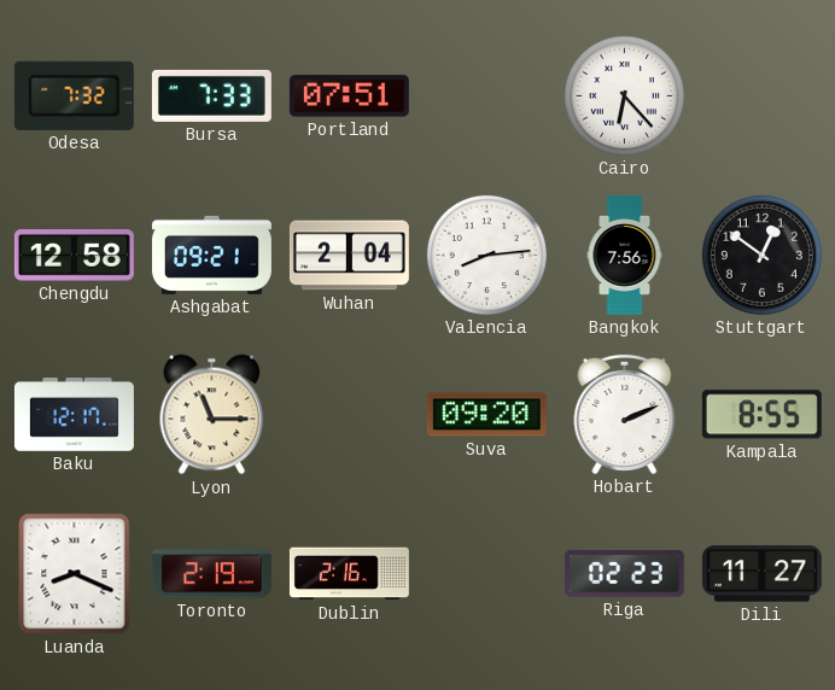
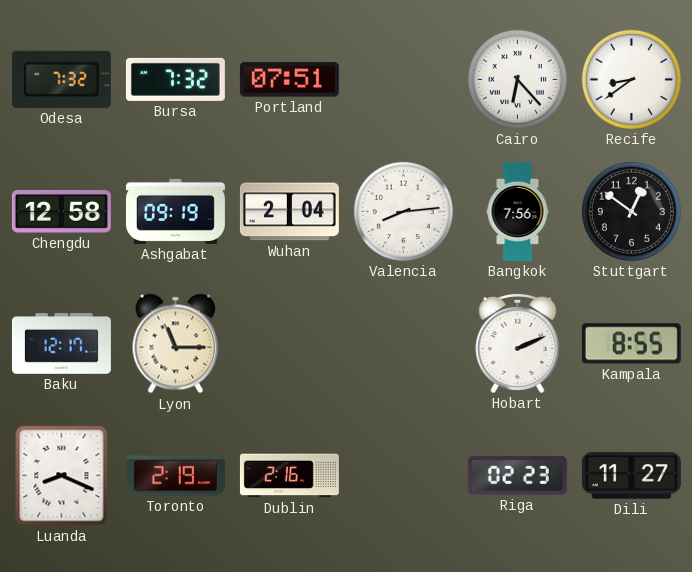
Bursa: 7:33 -> 7:32
Recife: none -> 8:39
Ashgabat: 09:21 -> 09:19
Suva: 09:20 -> none
